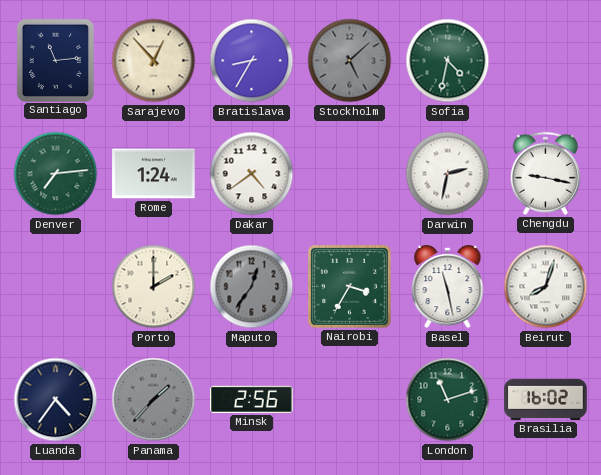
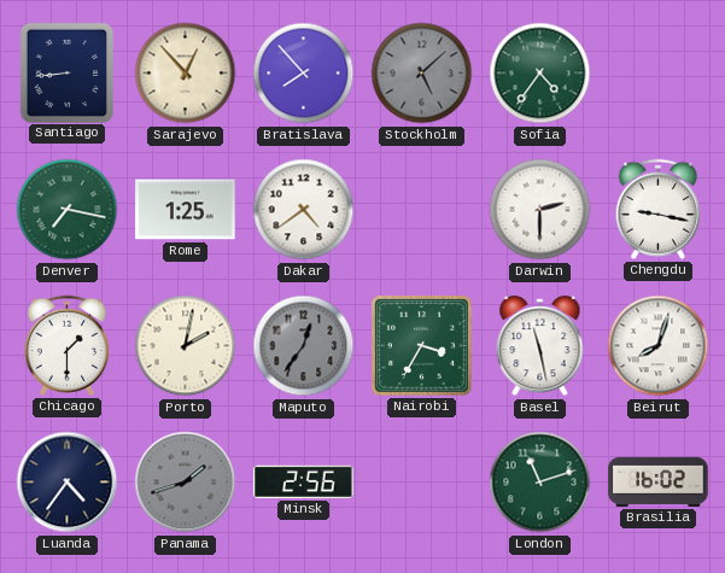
Santiago: 11:14 -> 8:44
Bratislava: 8:35 -> 7:53
Sofia: 4:32 -> 4:36
Denver: 7:14 -> 7:17
Rome: 1:24 -> 1:25
Darwin: 2:32 -> 2:30
Chicago: none -> 1:30
Porto: 2:00 -> 2:02
Panama: 1:37 -> 1:42
